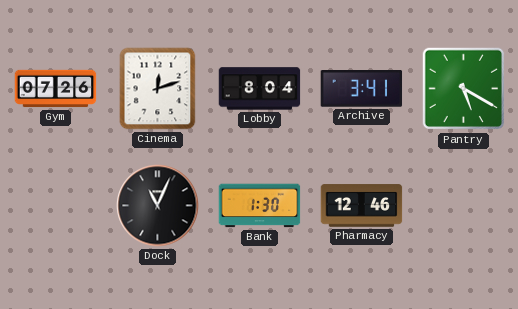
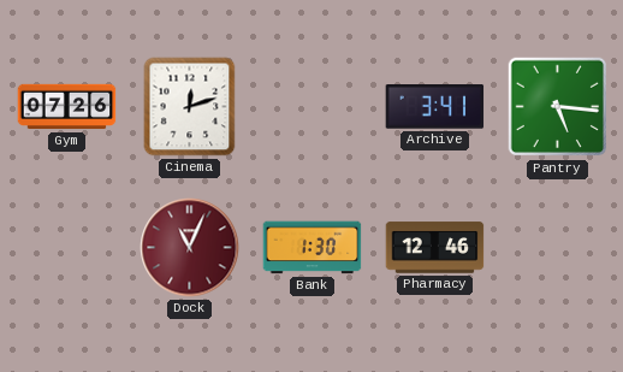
Lobby: 8:04 -> none
Pantry: 5:20 -> 5:16
Dock dial: black -> burgundy
